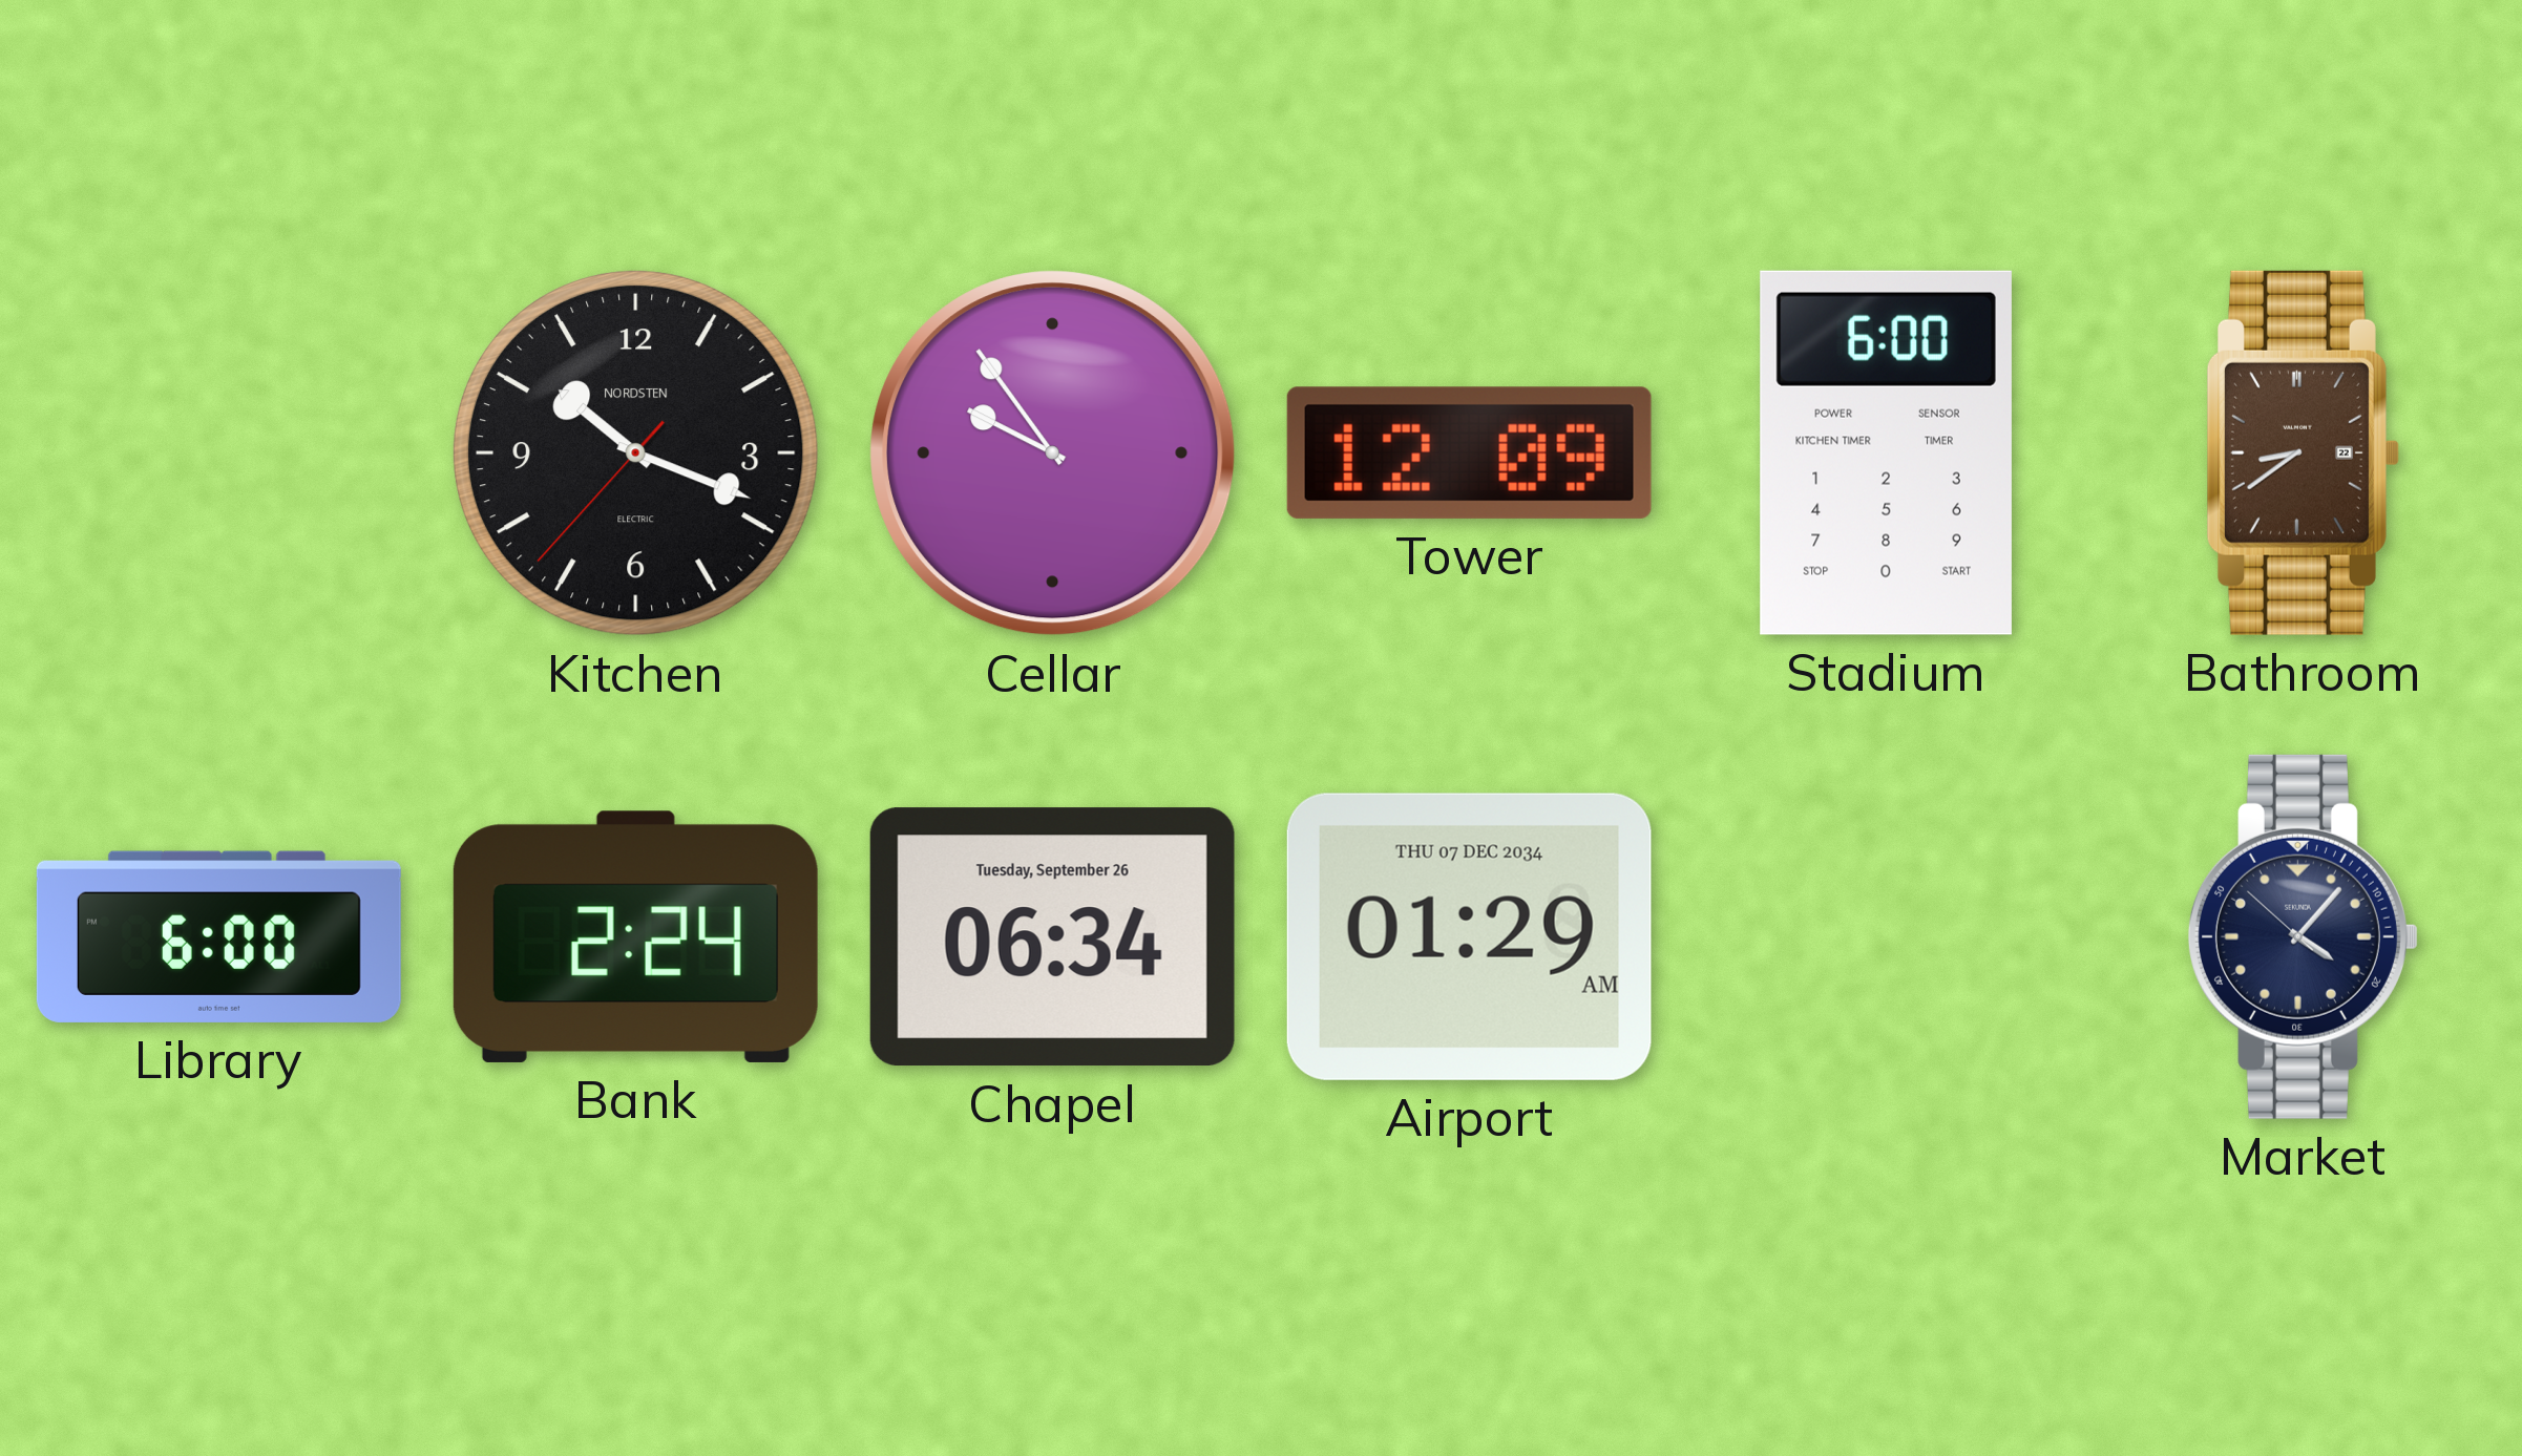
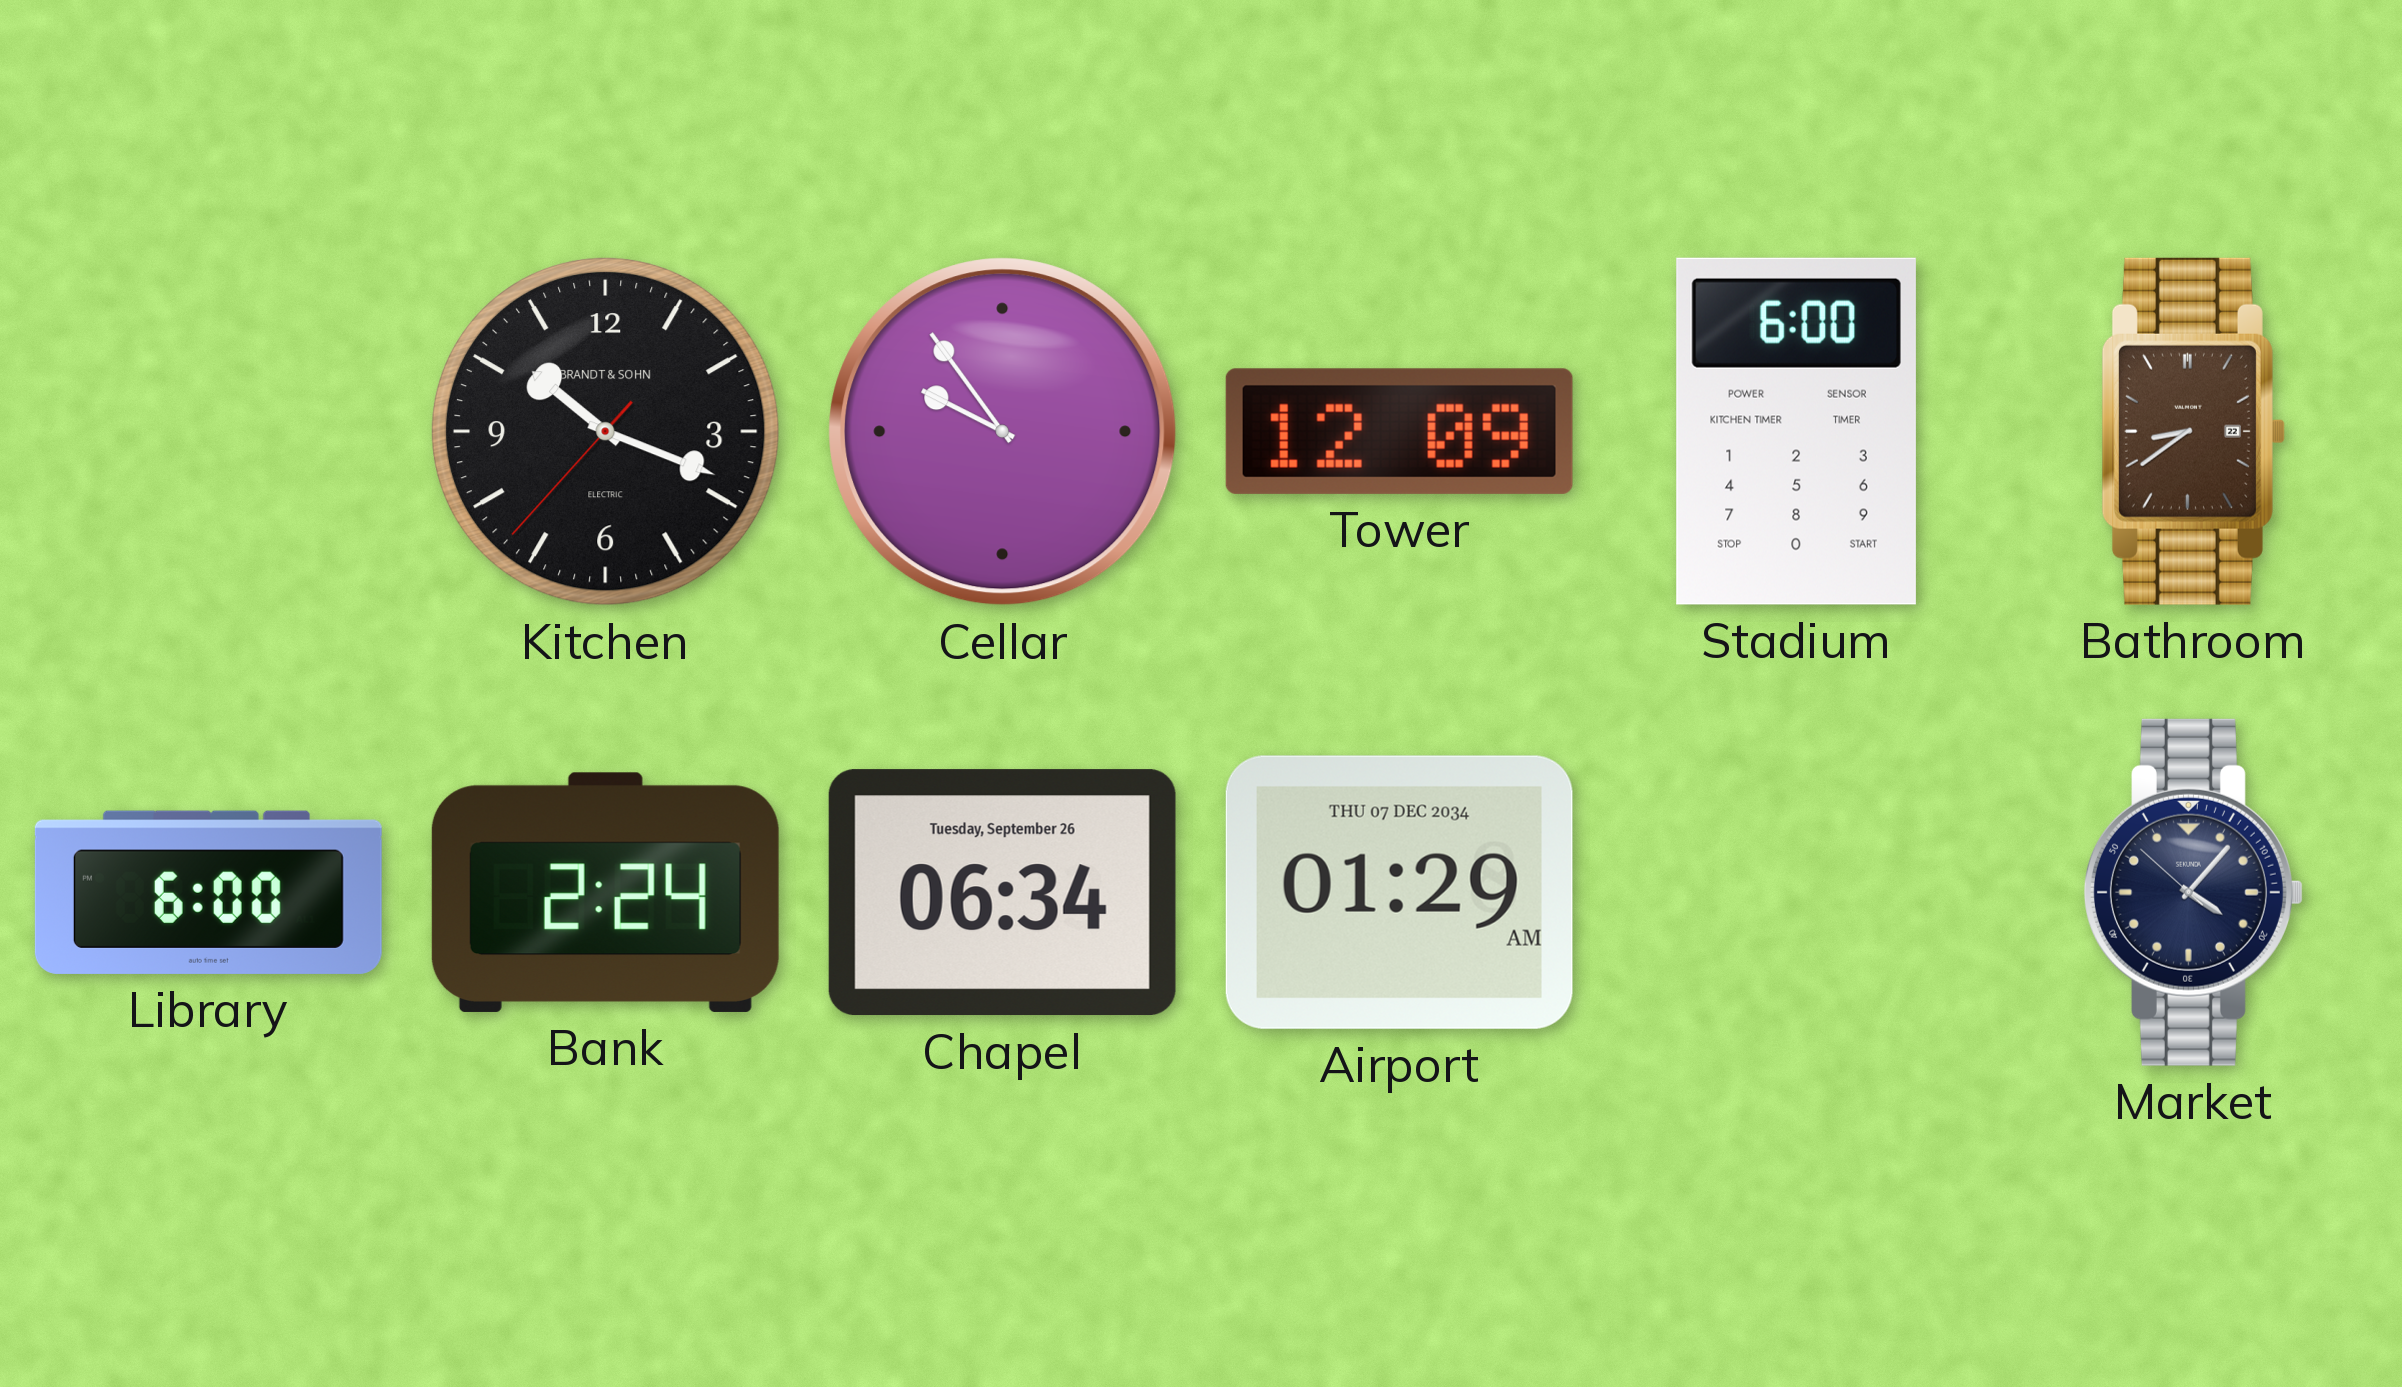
Kitchen brand: NORDSTEN -> BRANDT & SOHN
